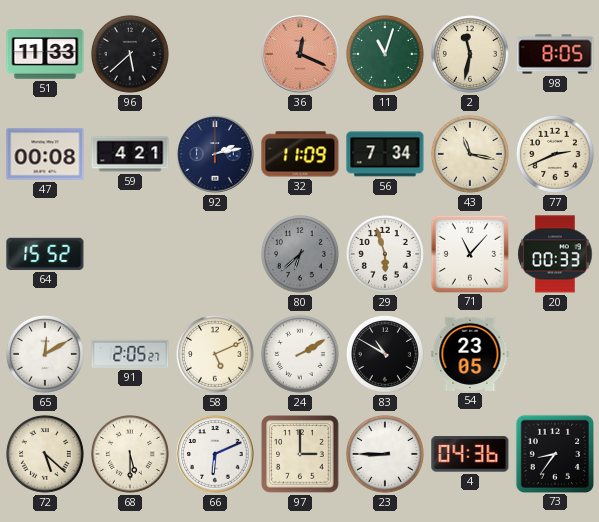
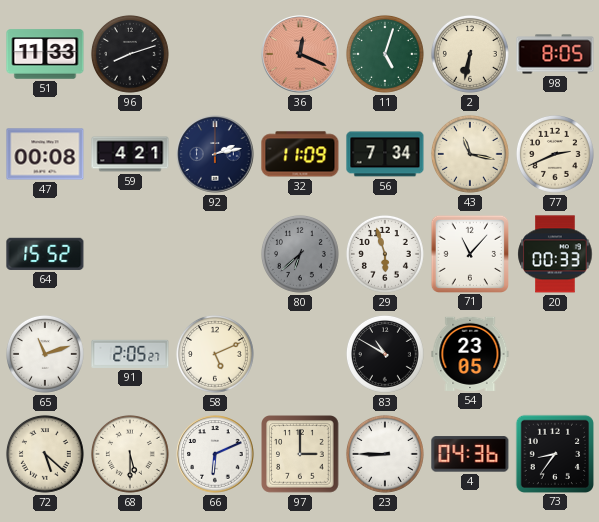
96: 5:38 -> 8:12
11: 11:03 -> 5:03
2: 11:32 -> 6:32
65: 12:10 -> 11:12
24: 2:10 -> none
